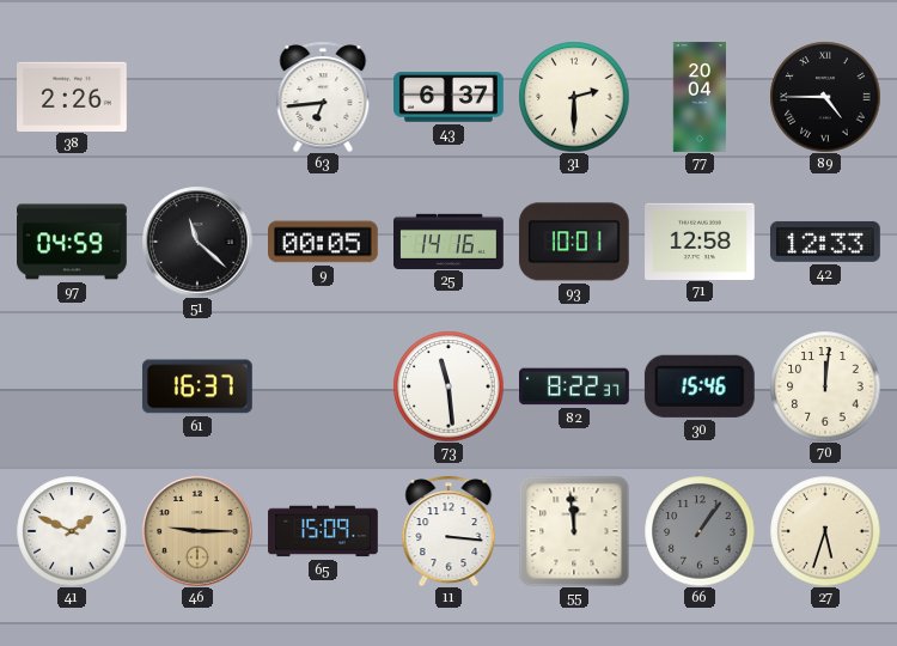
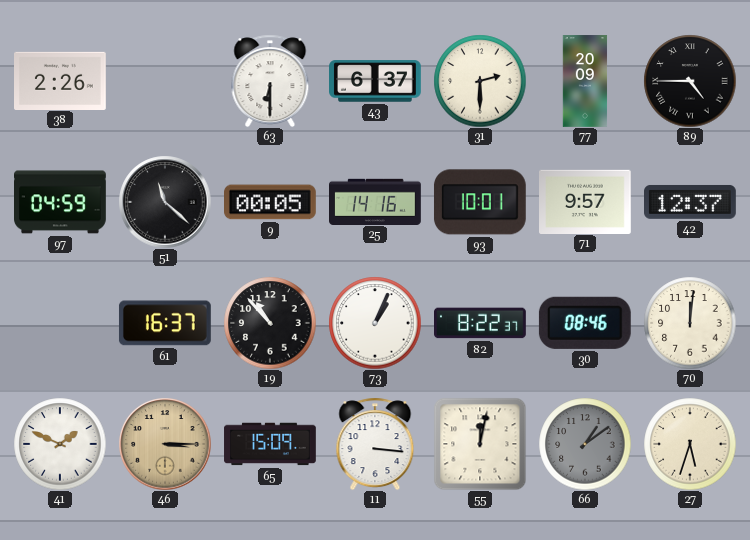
63: 6:44 -> 6:30
77: 20:04 -> 20:09
71: 12:58 -> 9:57
42: 12:33 -> 12:37
19: none -> 10:53
73: 11:29 -> 1:04
30: 15:46 -> 08:46
46: 9:15 -> 3:15
55: 11:59 -> 12:02
66: 1:06 -> 1:09
